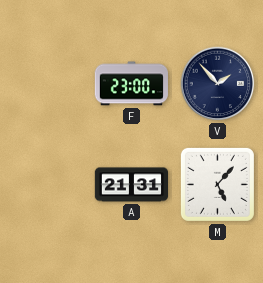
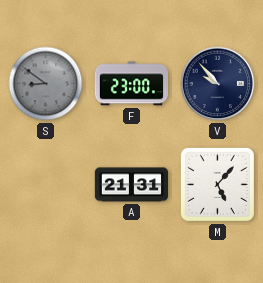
S: none -> 8:51
V: 1:53 -> 9:53
